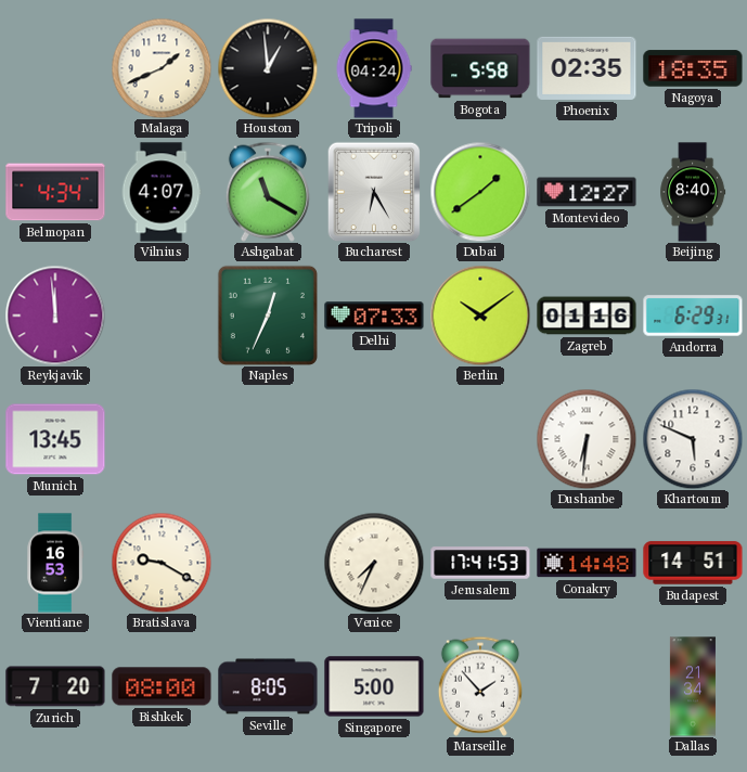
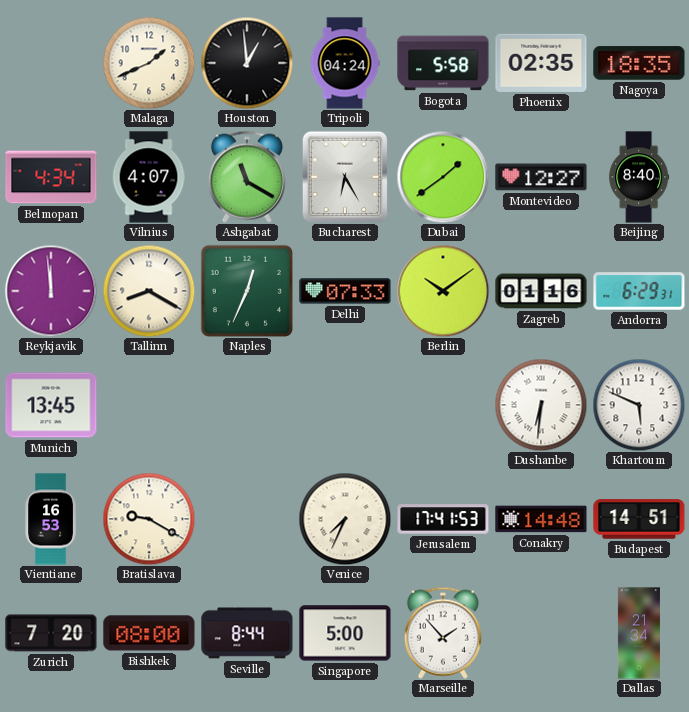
Tallinn: none -> 8:20
Seville: 8:05 -> 8:44
